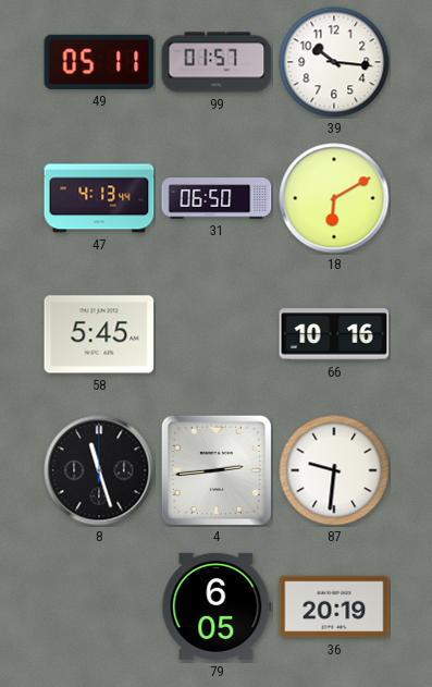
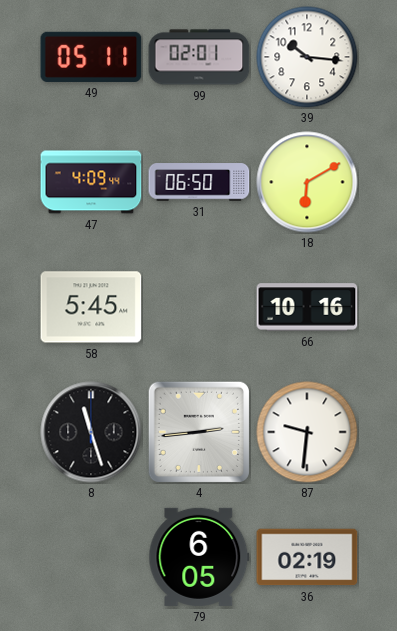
99: 01:57 -> 02:01
47: 4:13 -> 4:09
36: 20:19 -> 02:19
